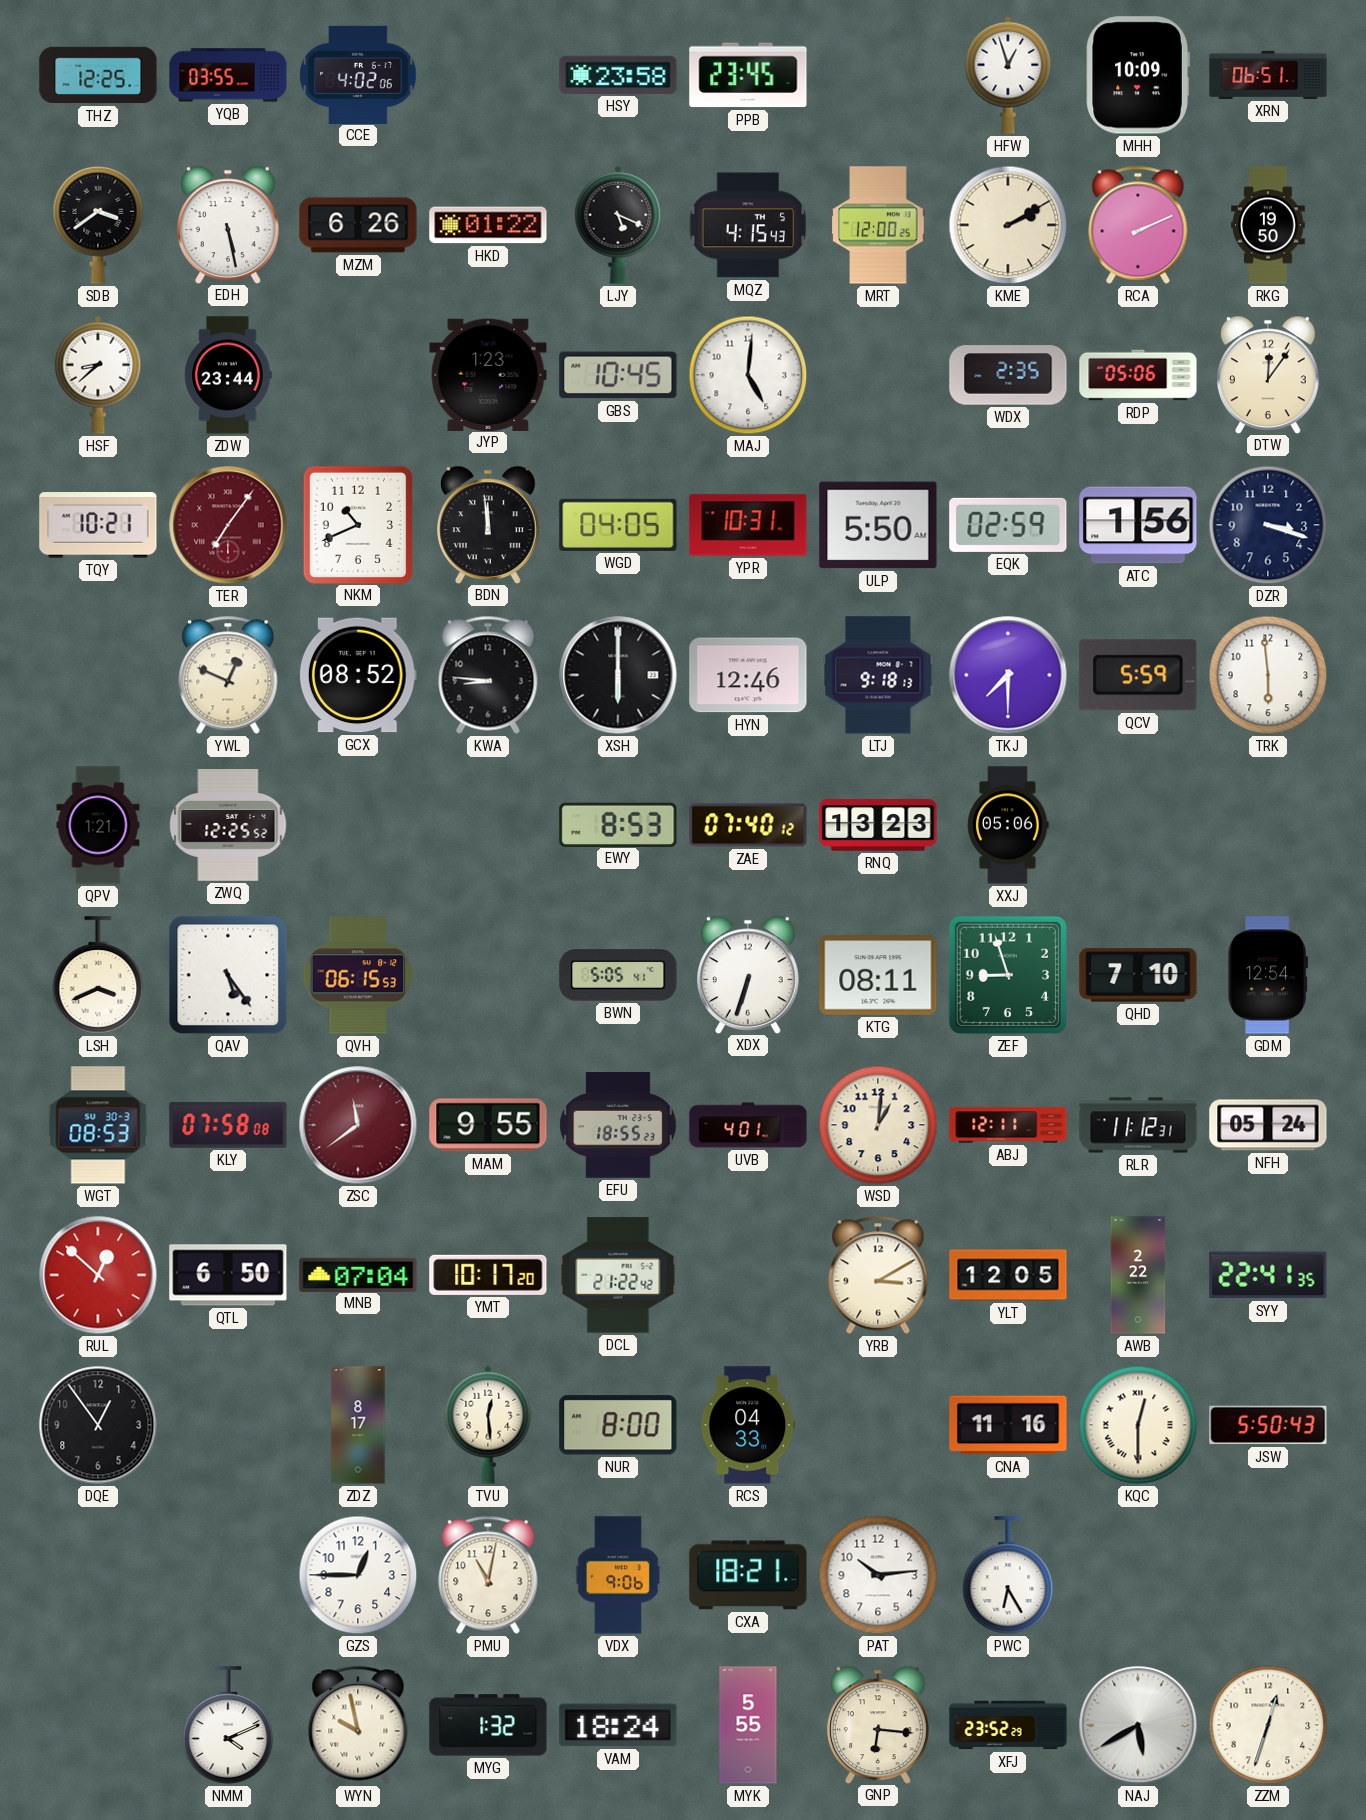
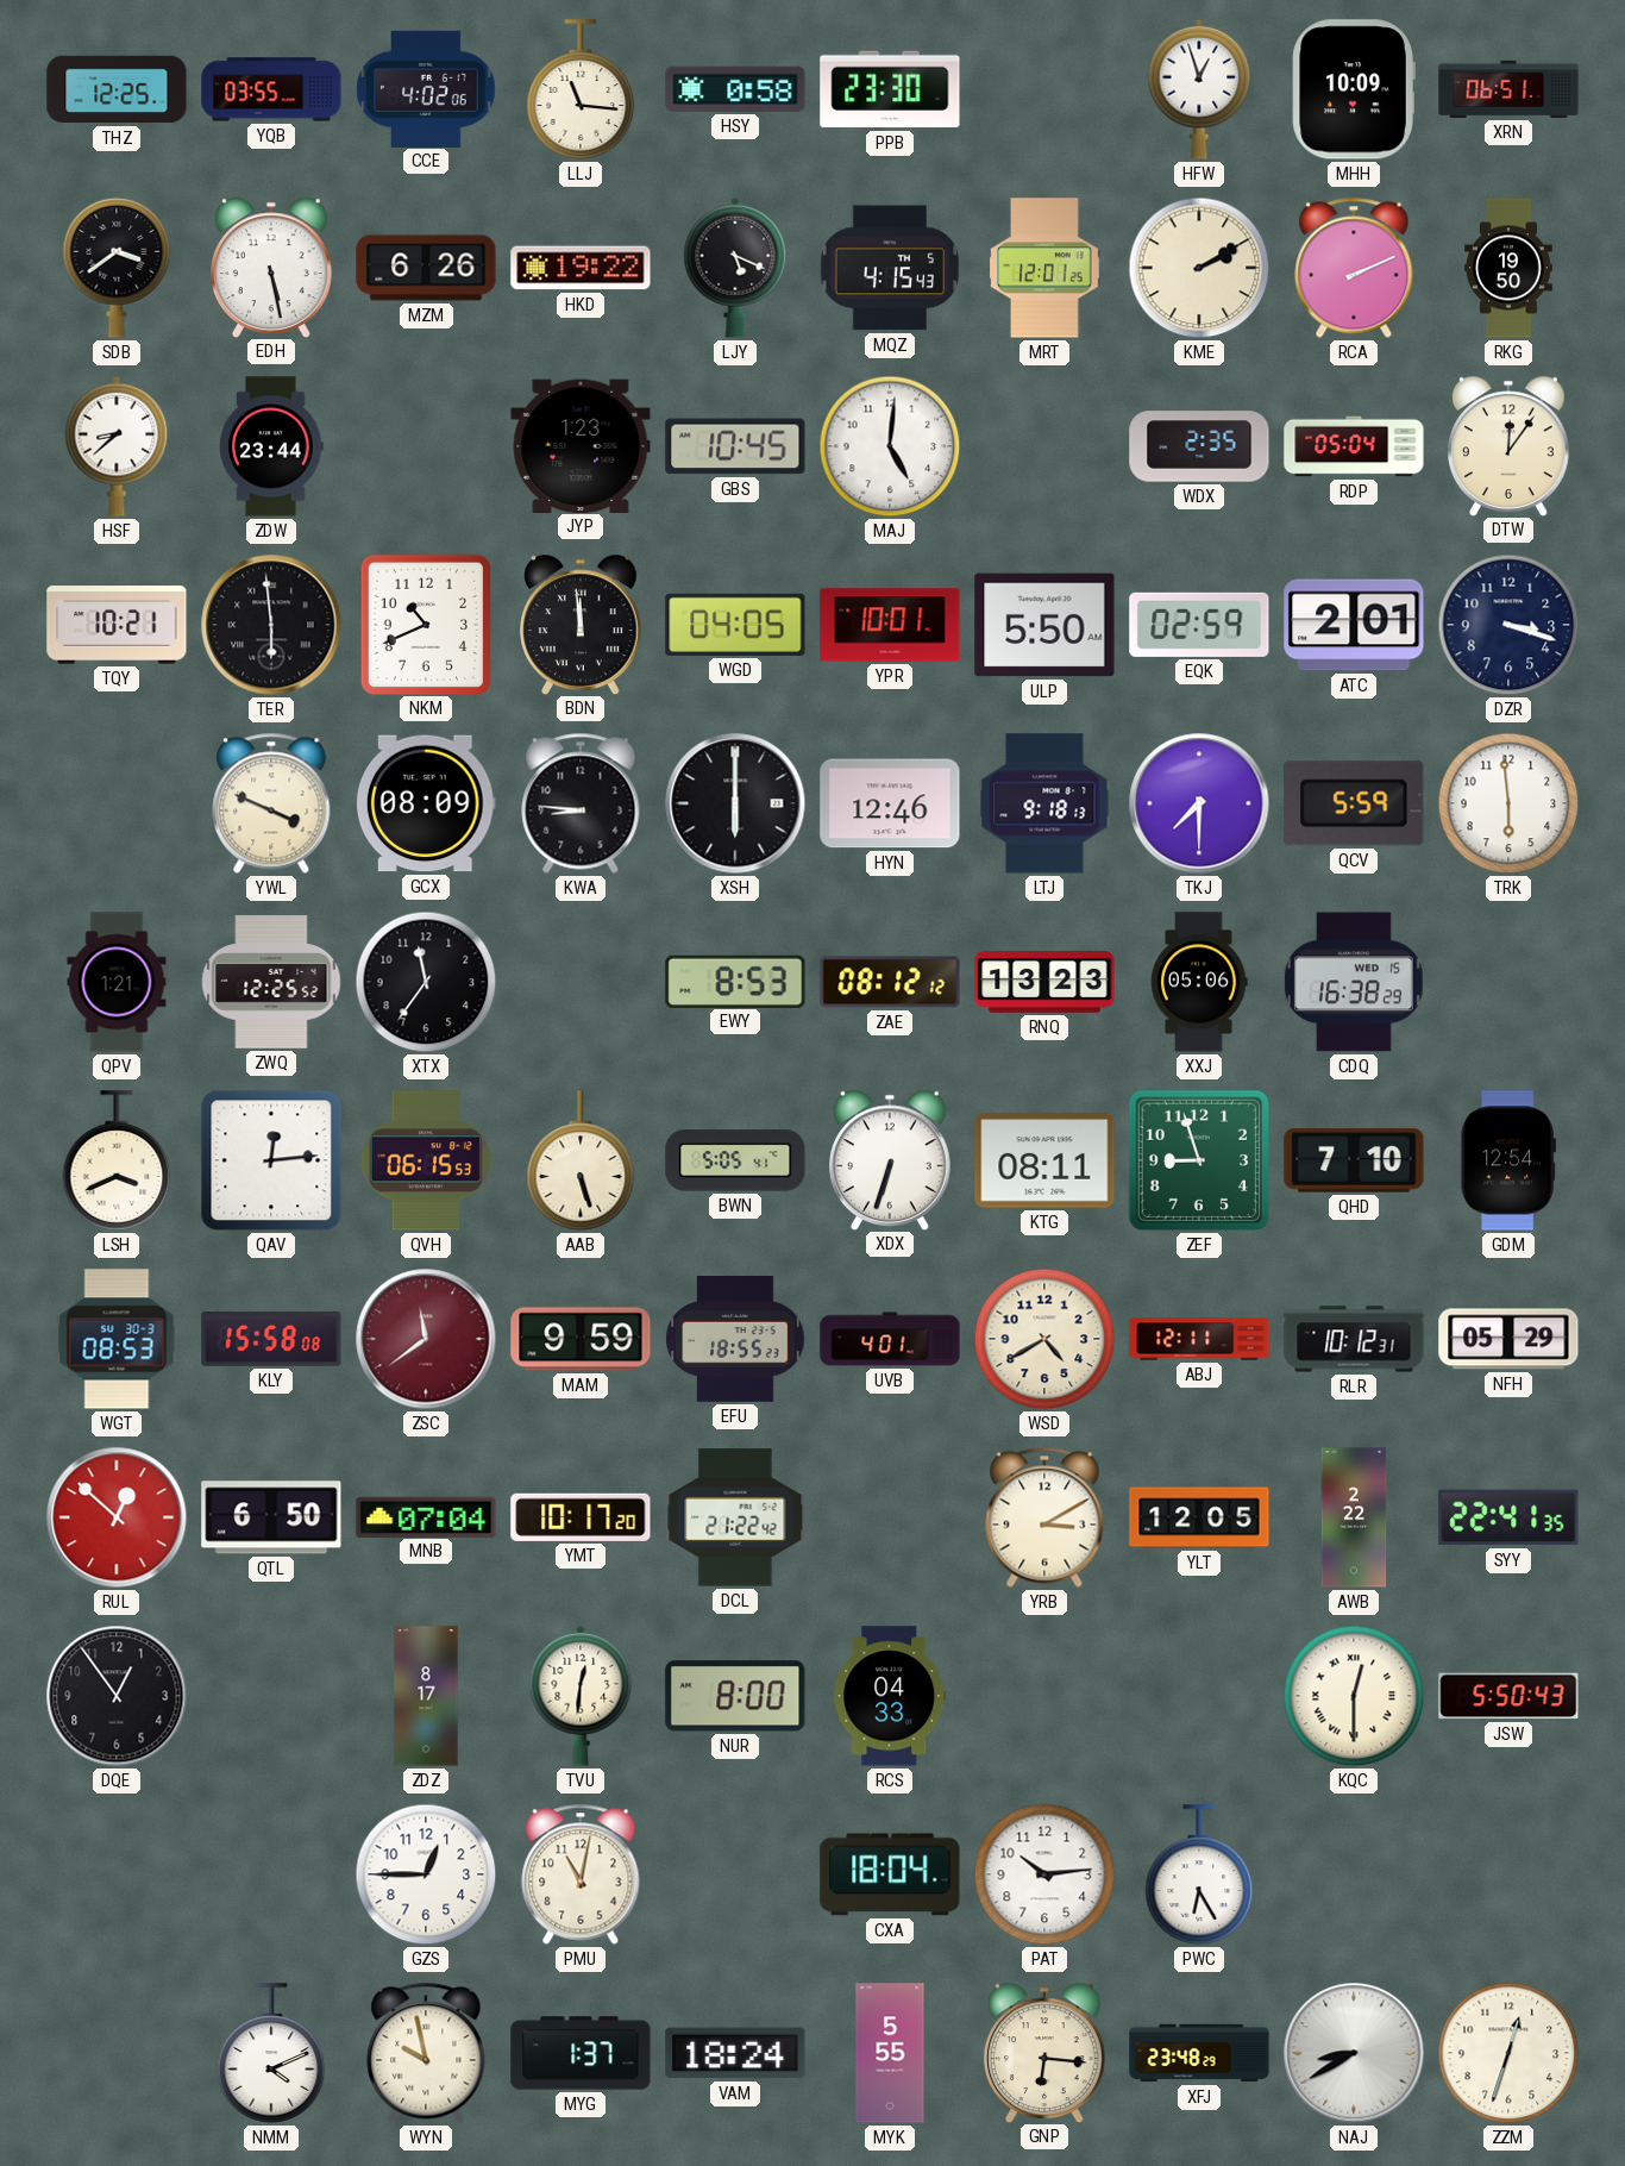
LLJ: none -> 11:16
HSY: 23:58 -> 0:58
PPB: 23:45 -> 23:30
HKD: 01:22 -> 19:22
MRT: 12:00 -> 12:01
RDP: 05:06 -> 05:04
TER: 7:06 -> 5:59
TER dial: burgundy -> black
YPR: 10:31 -> 10:01
ATC: 1:56 -> 2:01
YWL: 12:49 -> 3:49
GCX: 08:52 -> 08:09
XTX: none -> 11:36
ZAE: 07:40 -> 08:12
CDQ: none -> 16:38
QAV: 5:24 -> 12:14
AAB: none -> 5:27
KLY: 07:58 -> 15:58
MAM: 9:55 -> 9:59
WSD: 1:01 -> 4:40
RLR: 11:12 -> 10:12
NFH: 05:24 -> 05:29
TVU: 12:29 -> 12:31
CNA: 11:16 -> none
VDX: 9:06 -> none
CXA: 18:21 -> 18:04
MYG: 1:32 -> 1:37
XFJ: 23:52 -> 23:48
NAJ: 5:40 -> 8:40
